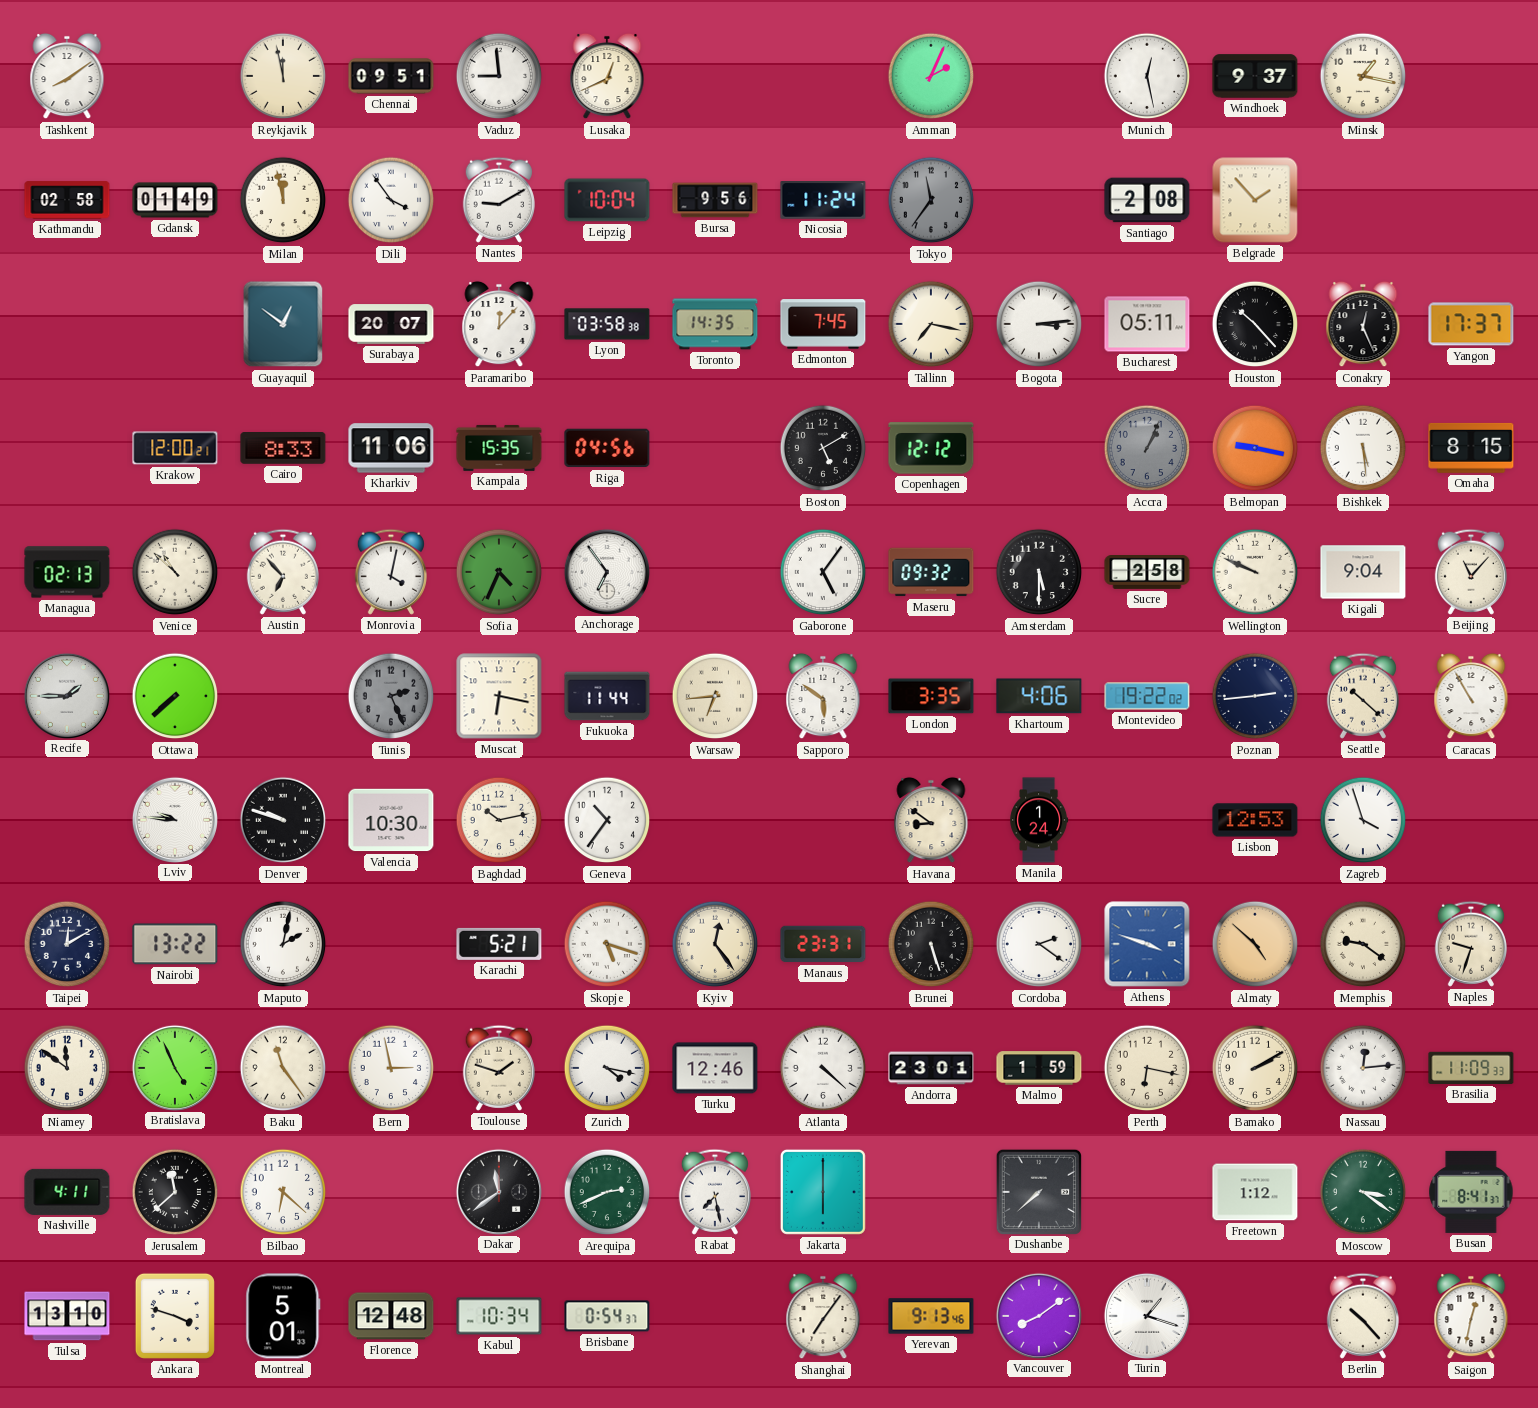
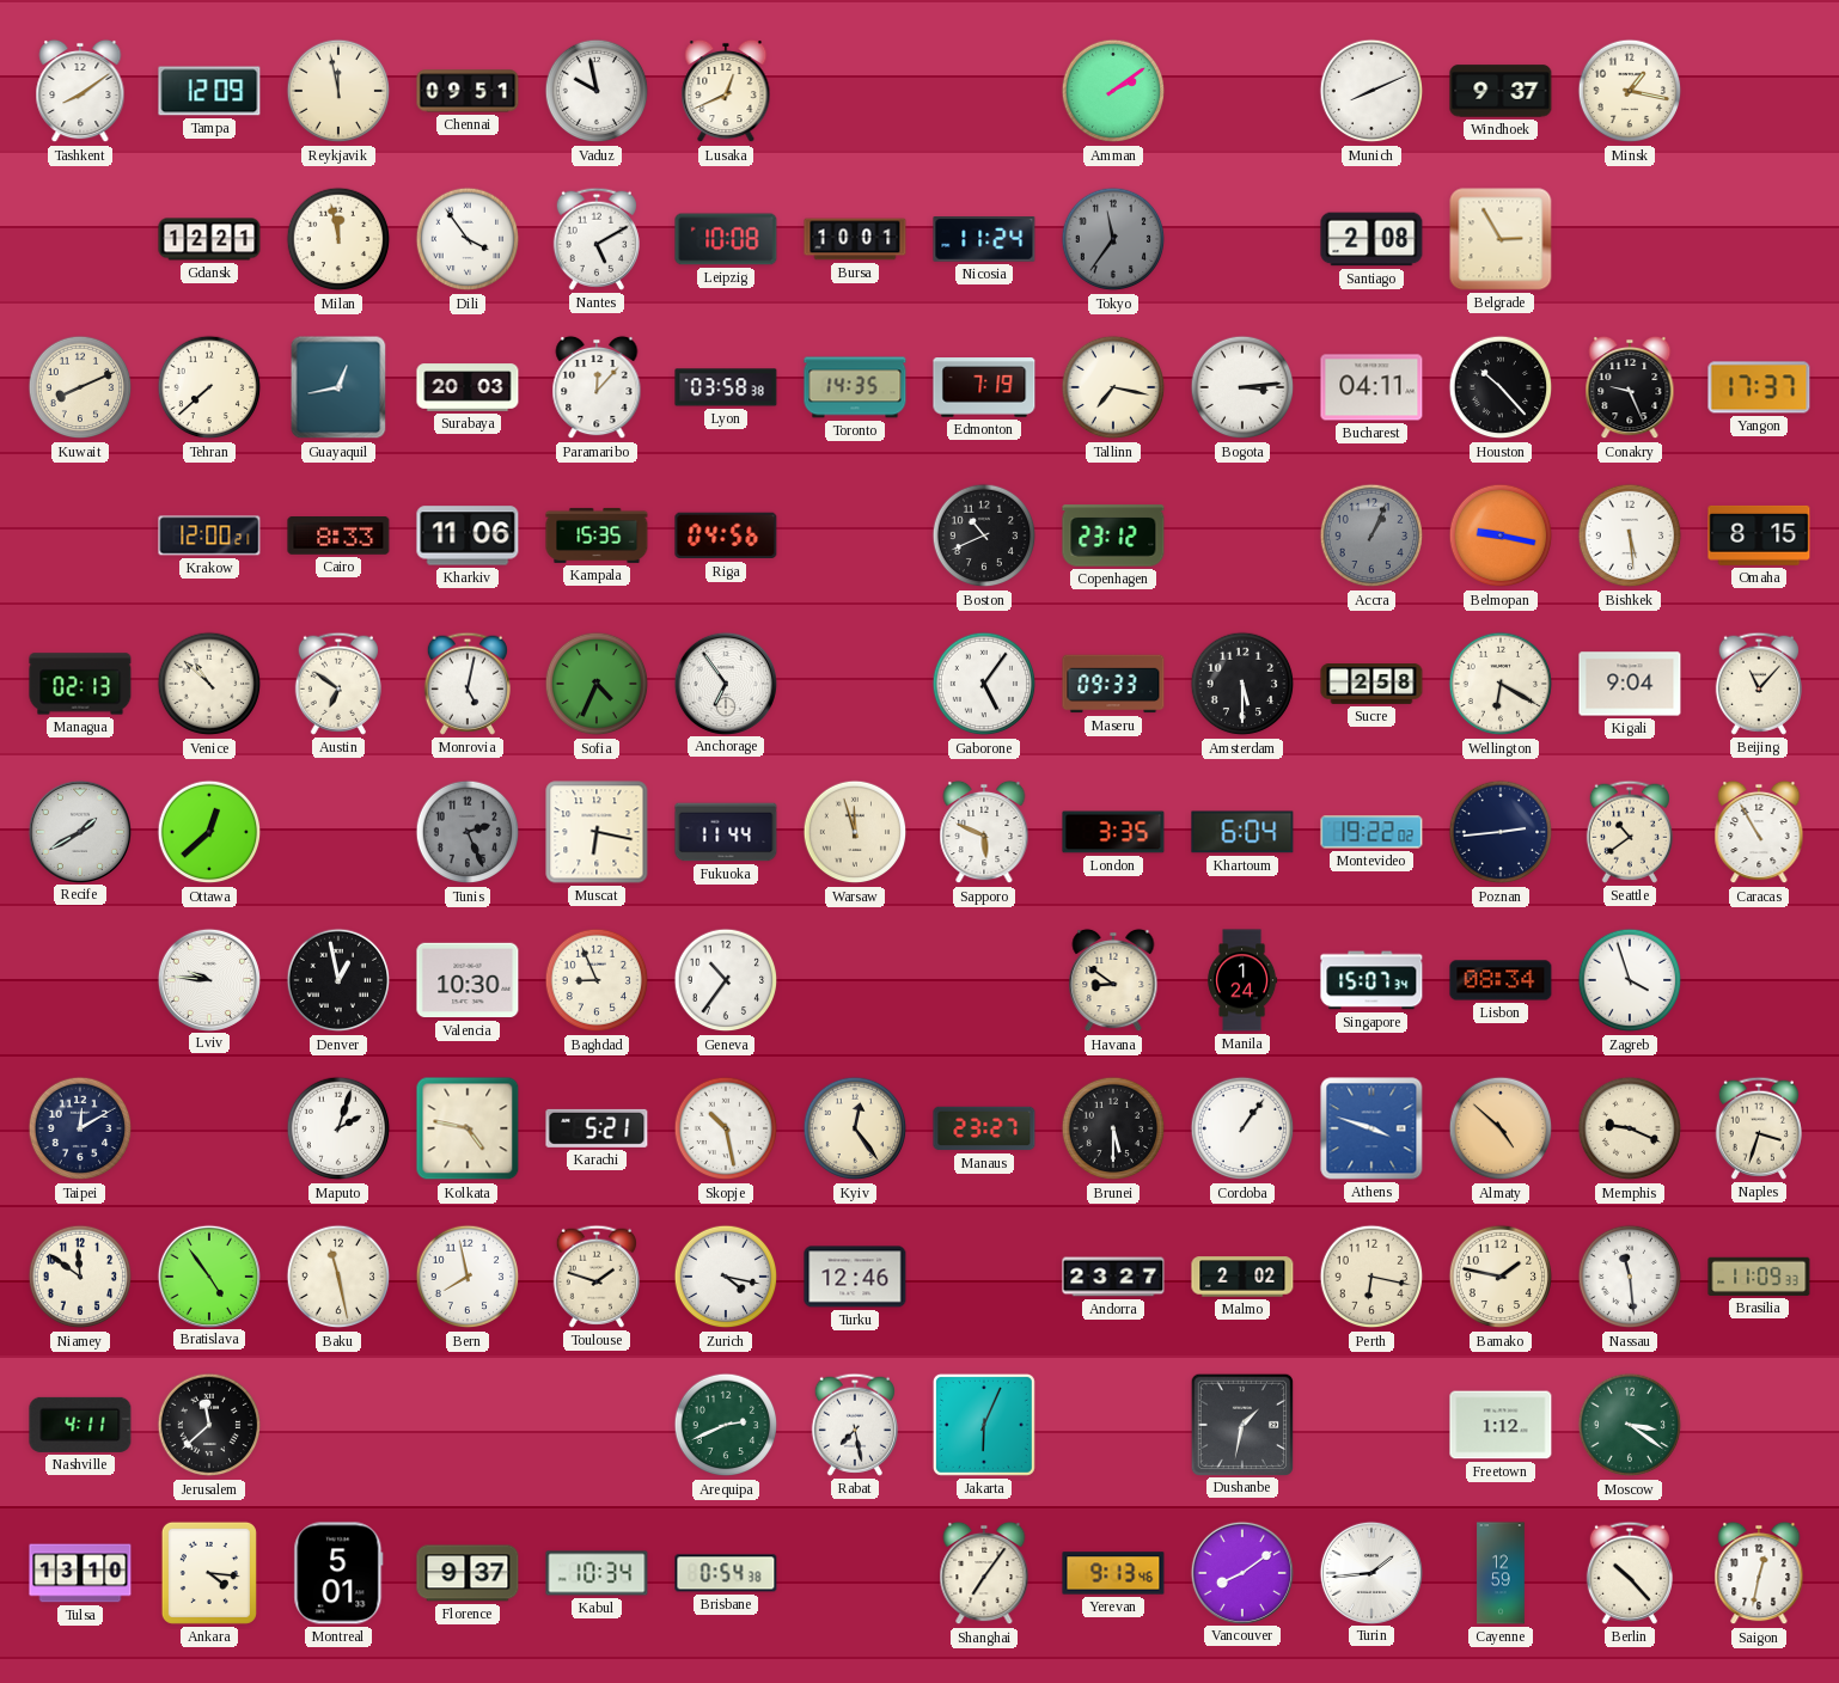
Tampa: none -> 12:09
Vaduz: 8:59 -> 9:58
Amman: 2:04 -> 2:09
Munich: 12:28 -> 8:11
Kathmandu: 02:58 -> none
Gdansk: 01:49 -> 12:21
Nantes: 9:10 -> 5:10
Leipzig: 10:04 -> 10:08
Bursa: 9:56 -> 10:01
Belgrade: 1:53 -> 2:55
Kuwait: none -> 8:11
Tehran: none -> 7:38
Guayaquil: 12:51 -> 12:43
Surabaya: 20:07 -> 20:03
Edmonton: 7:45 -> 7:19
Bucharest: 05:11 -> 04:11
Conakry: 12:26 -> 9:26
Boston: 5:10 -> 10:41
Copenhagen: 12:12 -> 23:12
Austin: 6:53 -> 6:51
Monrovia: 4:02 -> 5:02
Maseru: 09:32 -> 09:33
Wellington: 9:49 -> 6:20
Recife: 1:45 -> 1:40
Ottawa: 7:38 -> 12:38
Warsaw: 6:44 -> 11:57
Sapporo: 5:51 -> 5:49
Khartoum: 4:06 -> 6:04
Seattle: 10:22 -> 10:39
Denver: 9:48 -> 12:58
Baghdad: 10:13 -> 8:56
Singapore: none -> 15:07
Lisbon: 12:53 -> 08:34
Nairobi: 13:22 -> none
Maputo: 2:02 -> 2:03
Kolkata: none -> 4:47
Skopje: 5:18 -> 10:28
Manaus: 23:31 -> 23:27
Brunei: 5:27 -> 5:30
Cordoba: 2:21 -> 1:06
Memphis: 9:21 -> 9:19
Naples: 9:33 -> 3:33
Bratislava: 4:56 -> 4:54
Baku: 11:24 -> 11:28
Bern: 2:58 -> 7:58
Atlanta: 4:22 -> none
Andorra: 23:01 -> 23:27
Malmo: 1:59 -> 2:02
Bamako: 2:10 -> 1:47
Nassau: 12:14 -> 11:29
Bilbao: 6:22 -> none
Dakar: 11:39 -> none
Jakarta: 6:00 -> 6:04
Dushanbe: 7:38 -> 1:32
Busan: 8:41 -> none
Ankara: 3:48 -> 4:16
Florence: 12:48 -> 9:37
Brisbane: 0:54:37 -> 0:54:38
Turin: 1:18 -> 1:44
Cayenne: none -> 12:59
